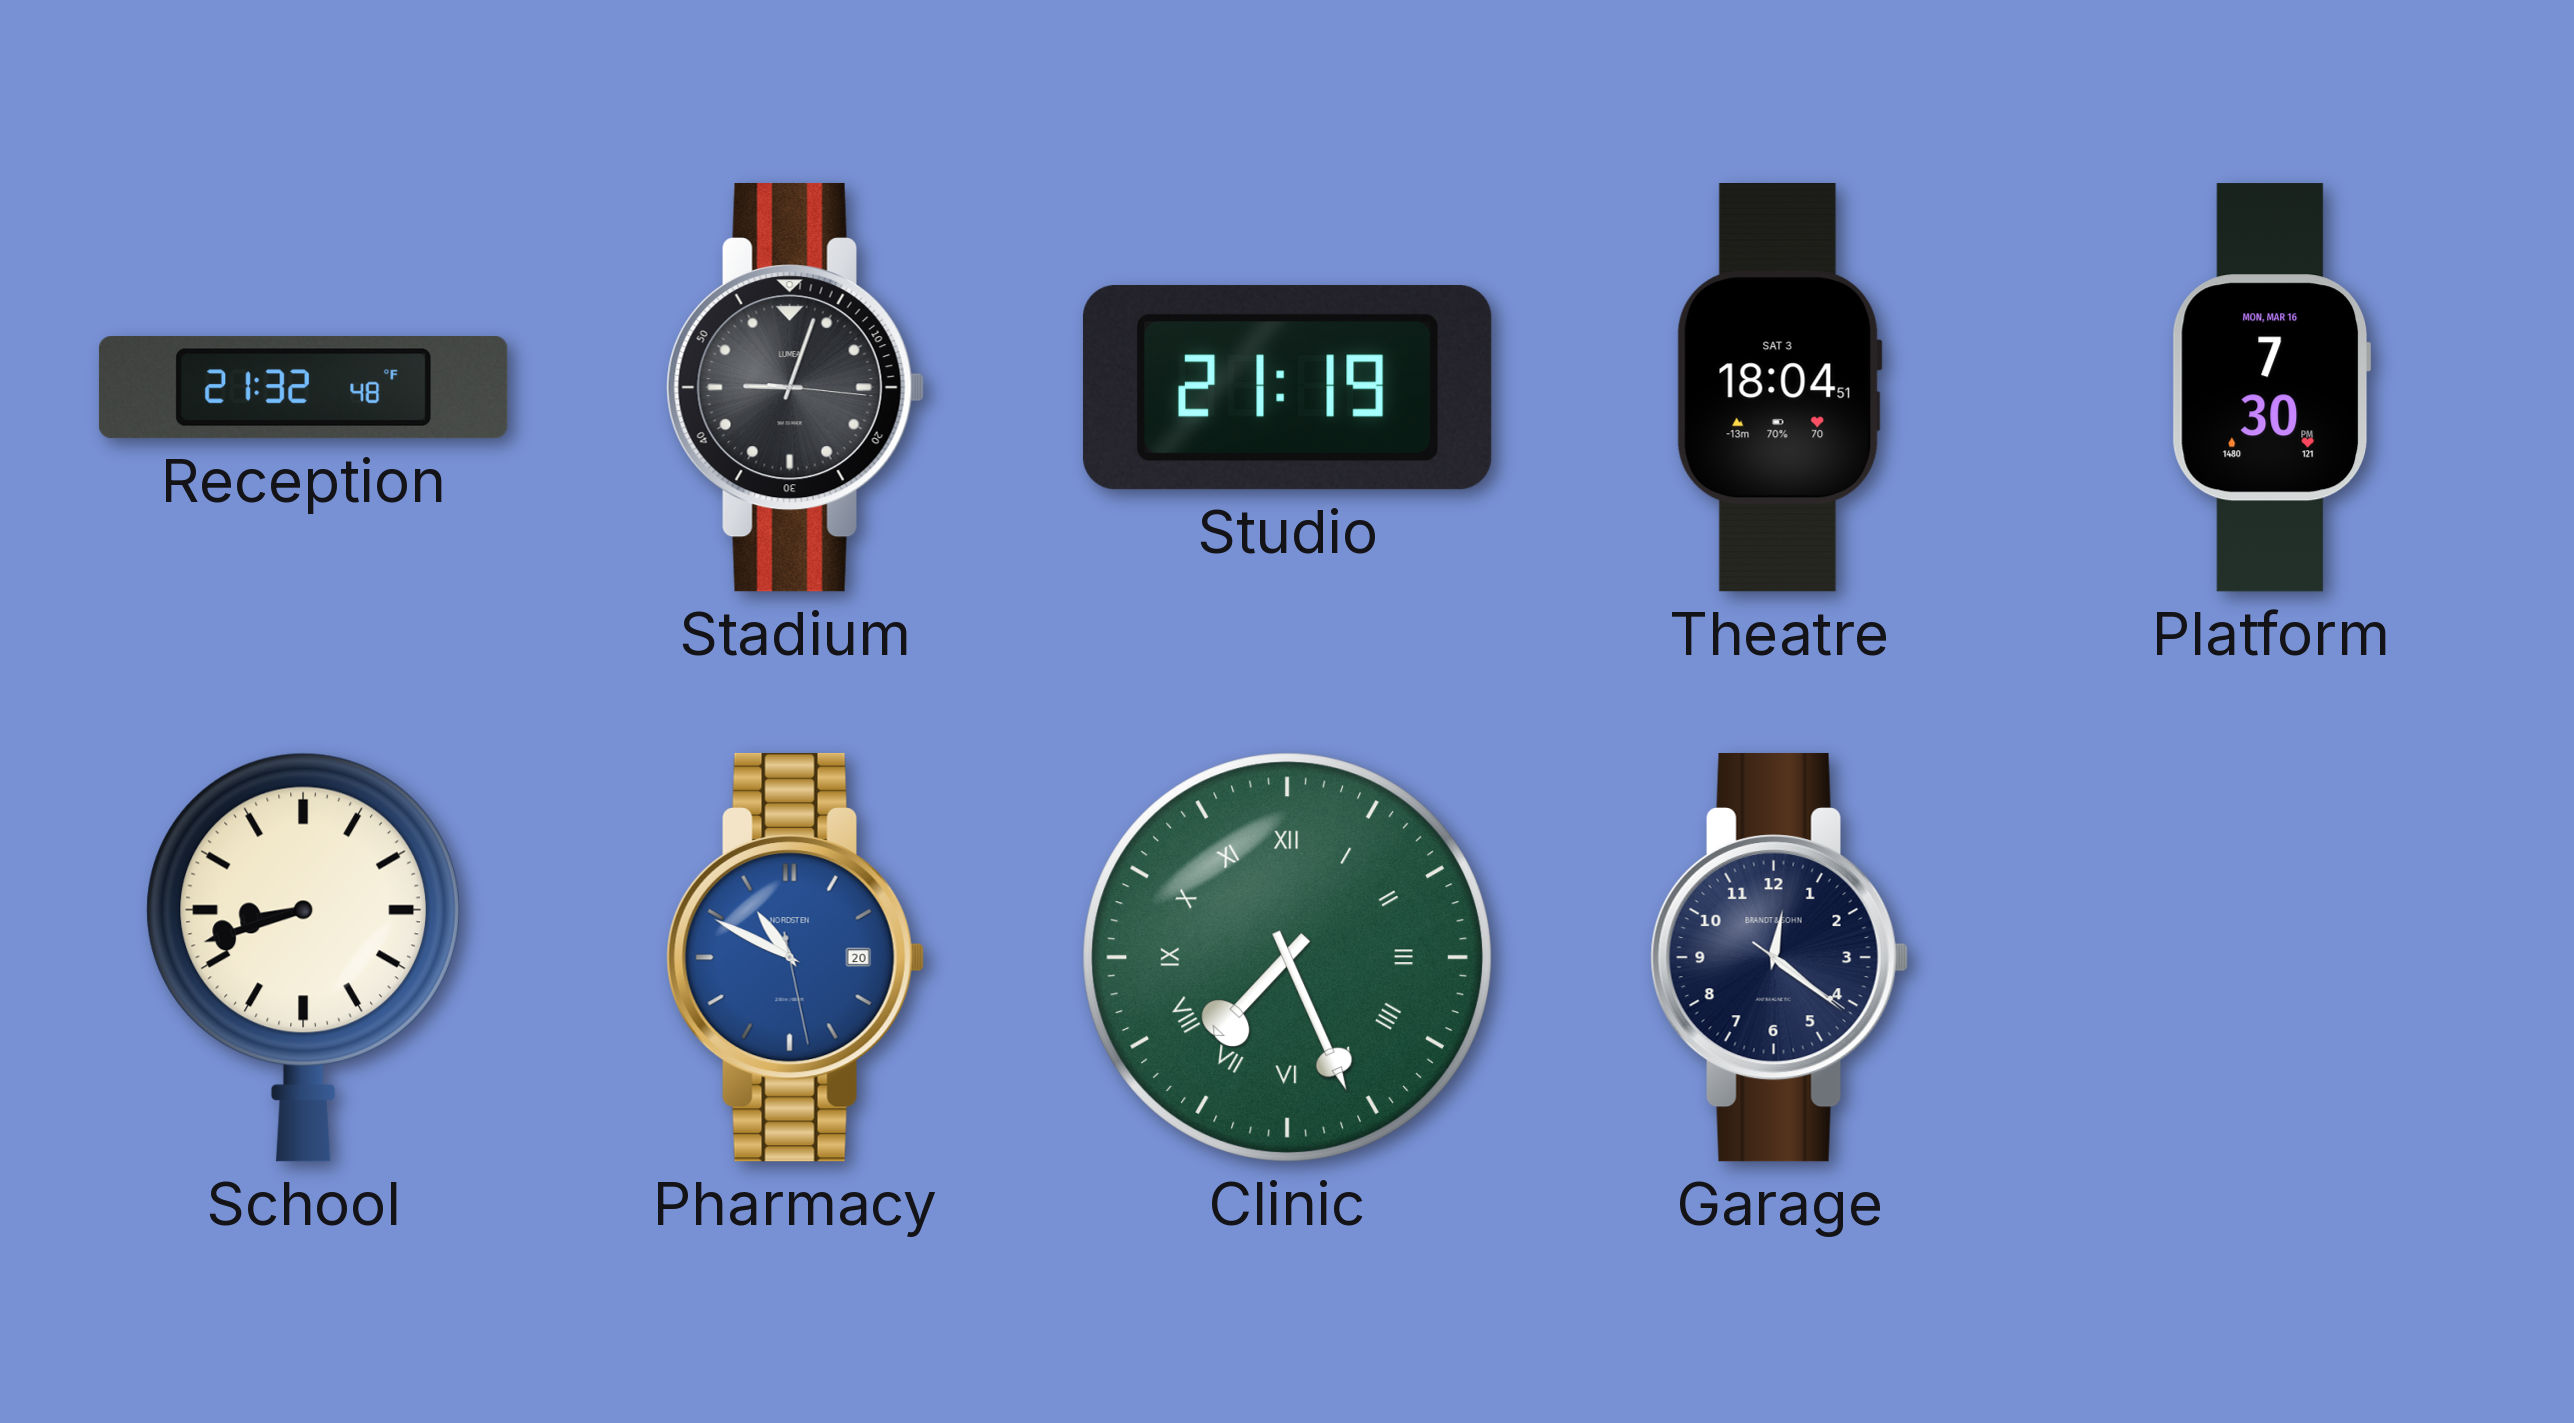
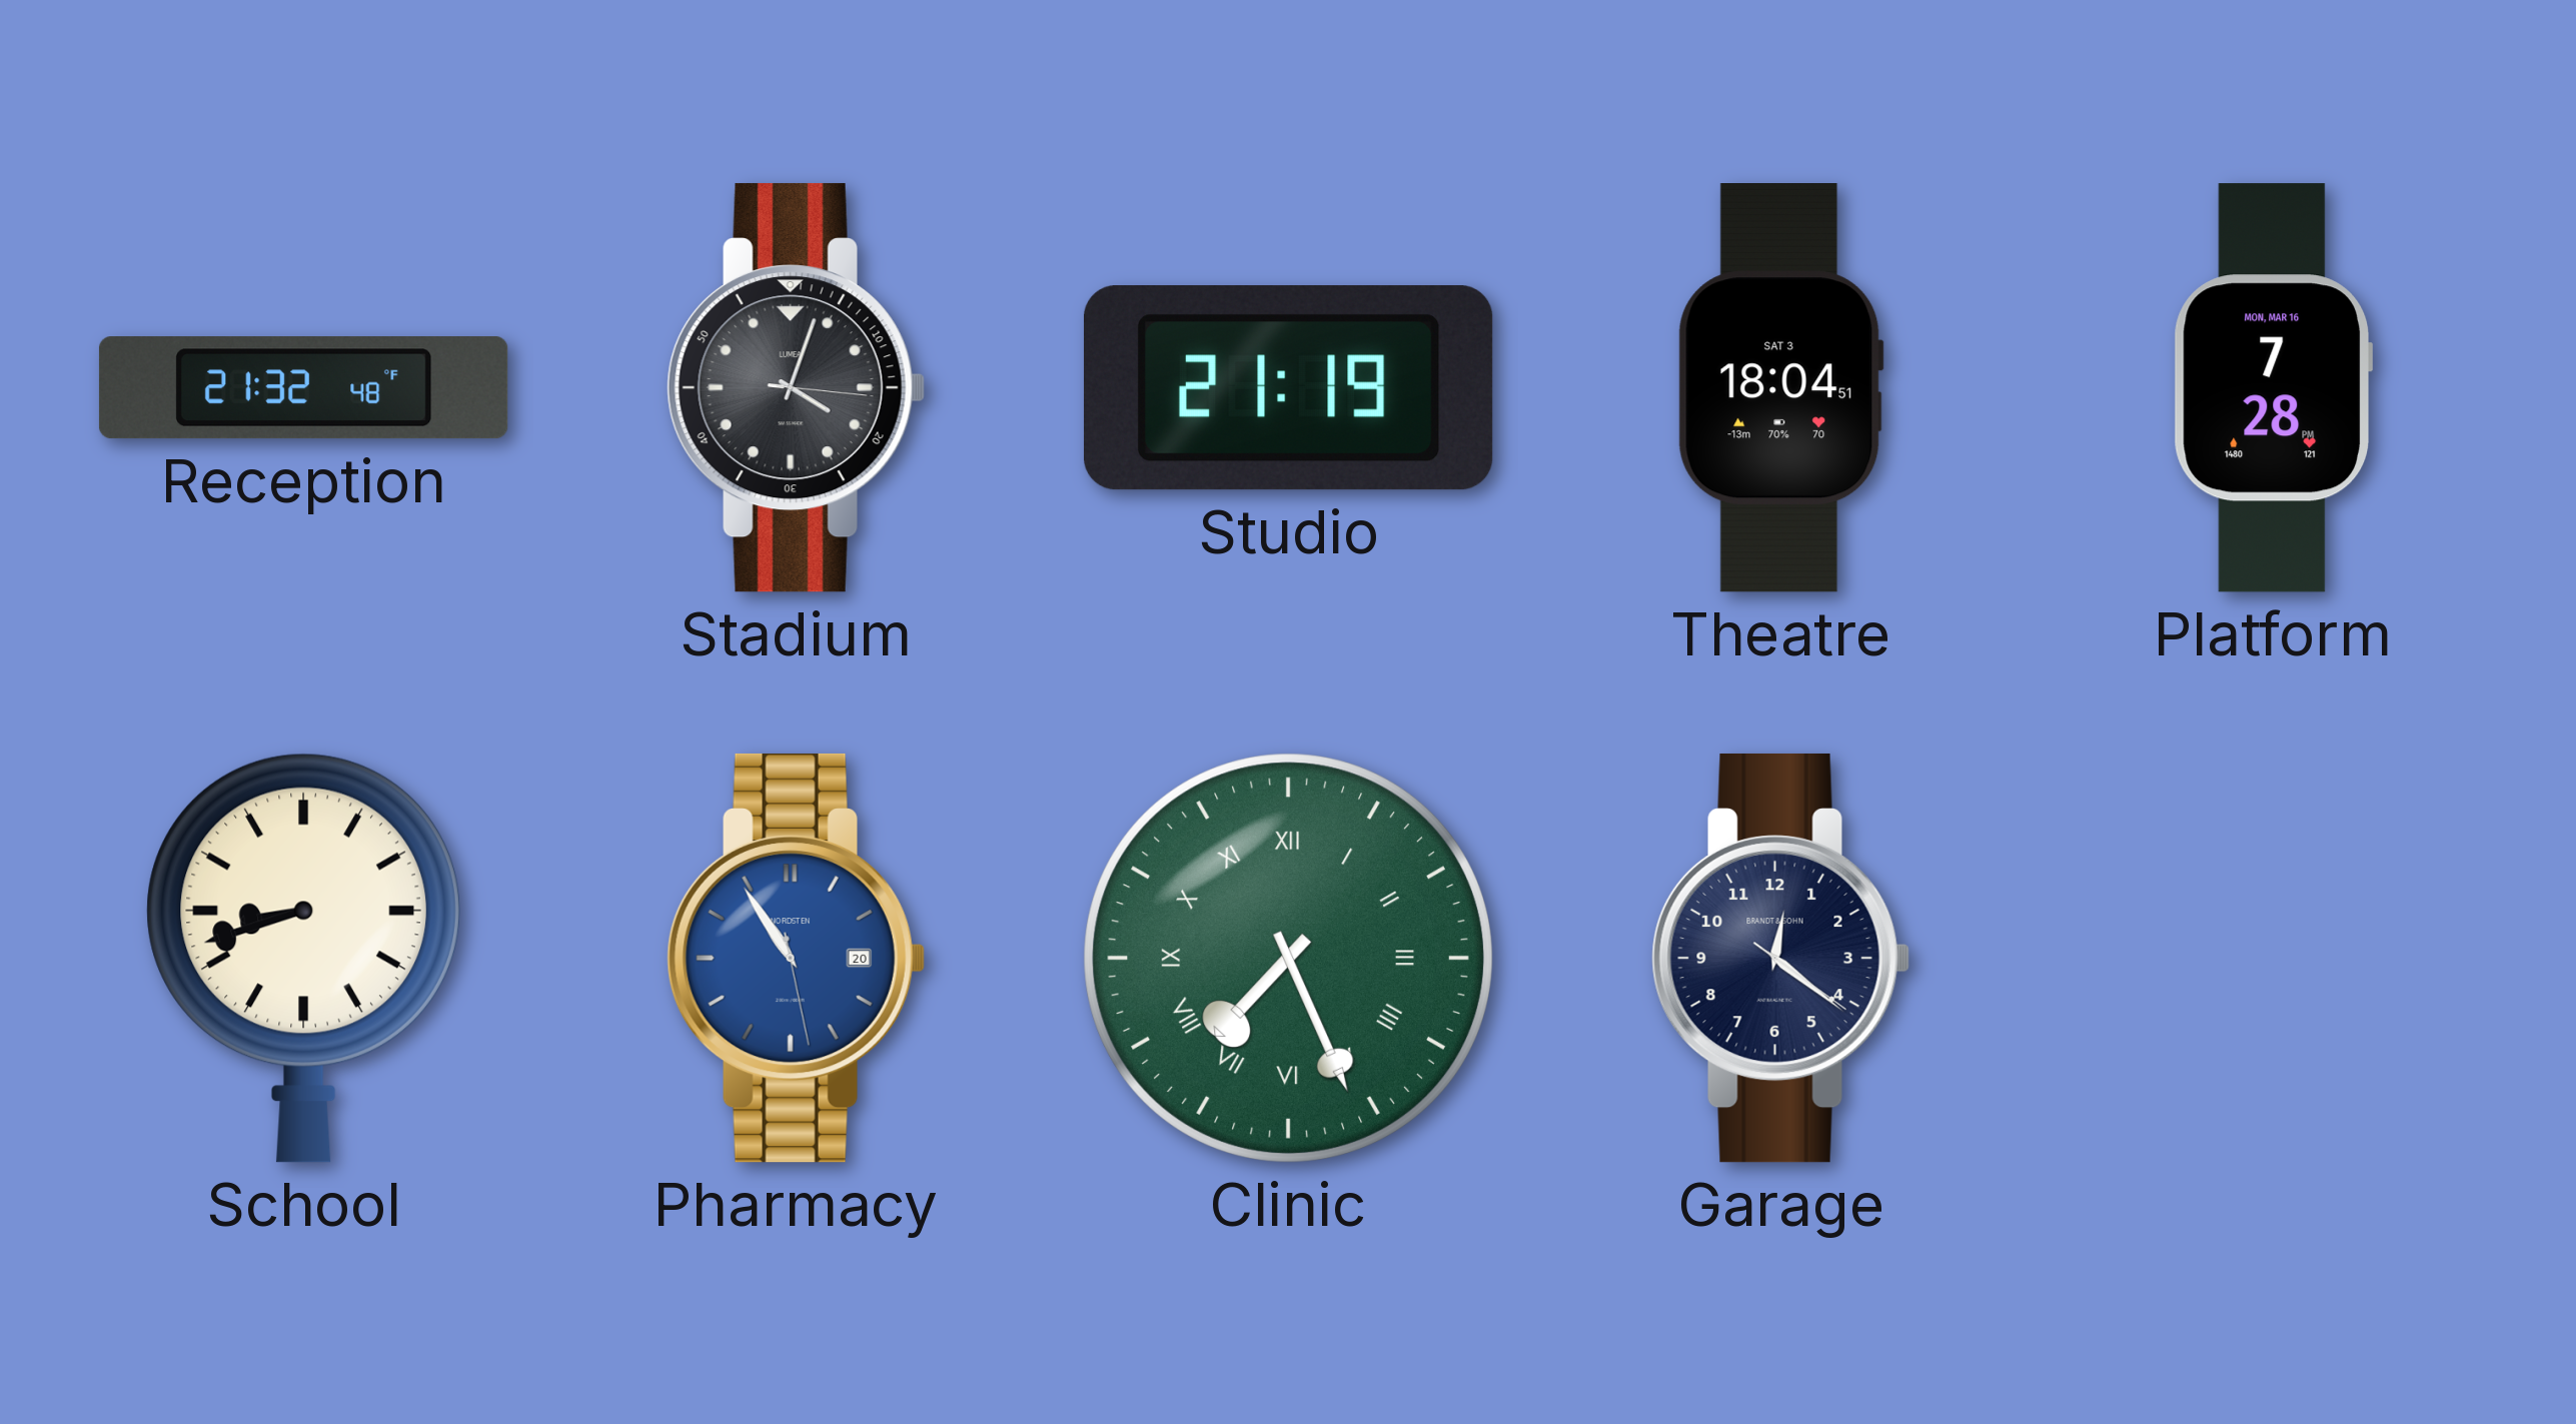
Stadium: 9:03 -> 4:03
Platform: 7:30 -> 7:28
Pharmacy: 10:49 -> 10:54
